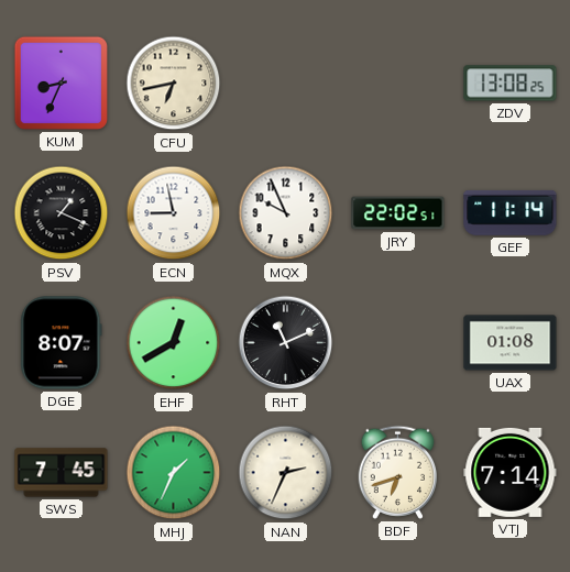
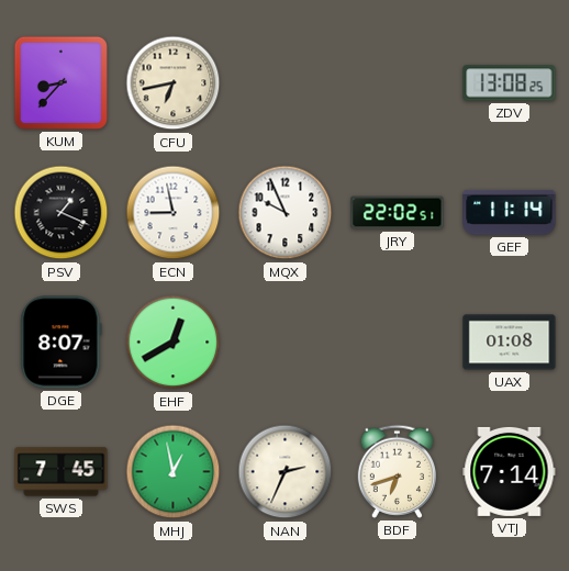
KUM: 8:34 -> 8:37
RHT: 11:11 -> none
MHJ: 1:34 -> 12:58
